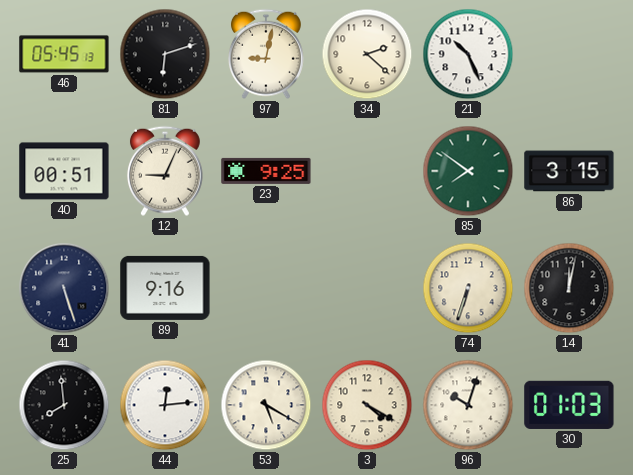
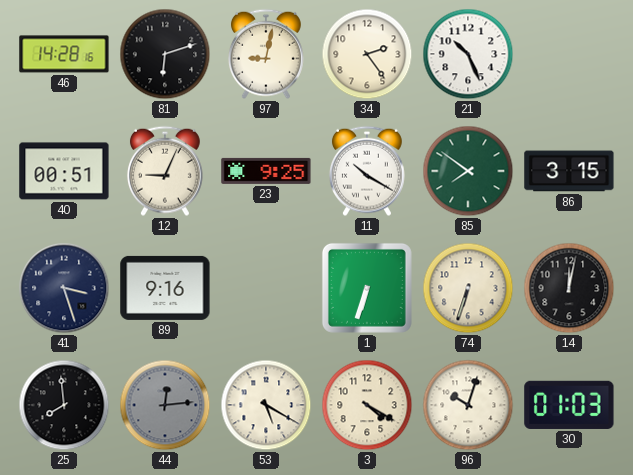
46: 05:45 -> 14:28
34: 2:22 -> 2:24
11: none -> 10:20
41: 5:27 -> 3:27
1: none -> 6:33
44 dial: white -> grey
